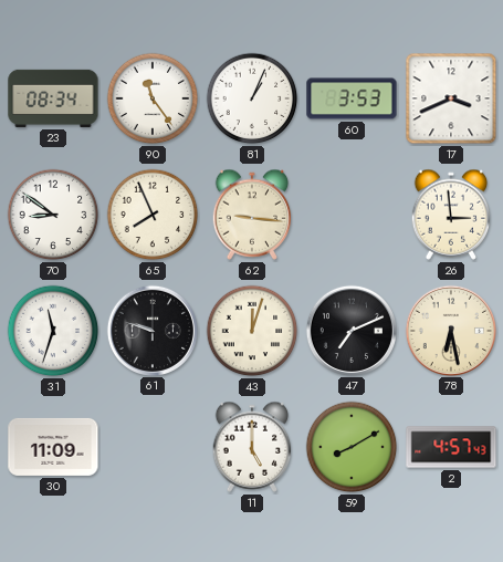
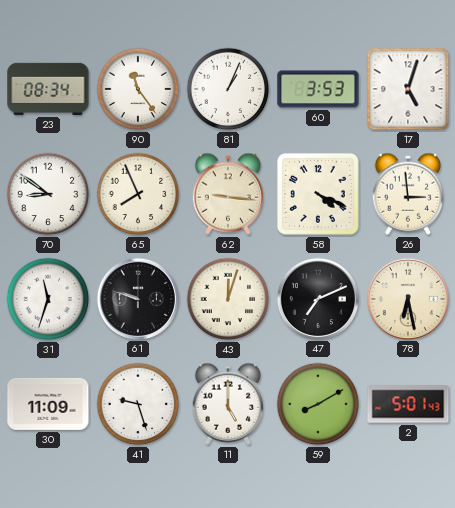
17: 3:41 -> 5:03
58: none -> 4:19
41: none -> 9:27
2: 4:57 -> 5:01
